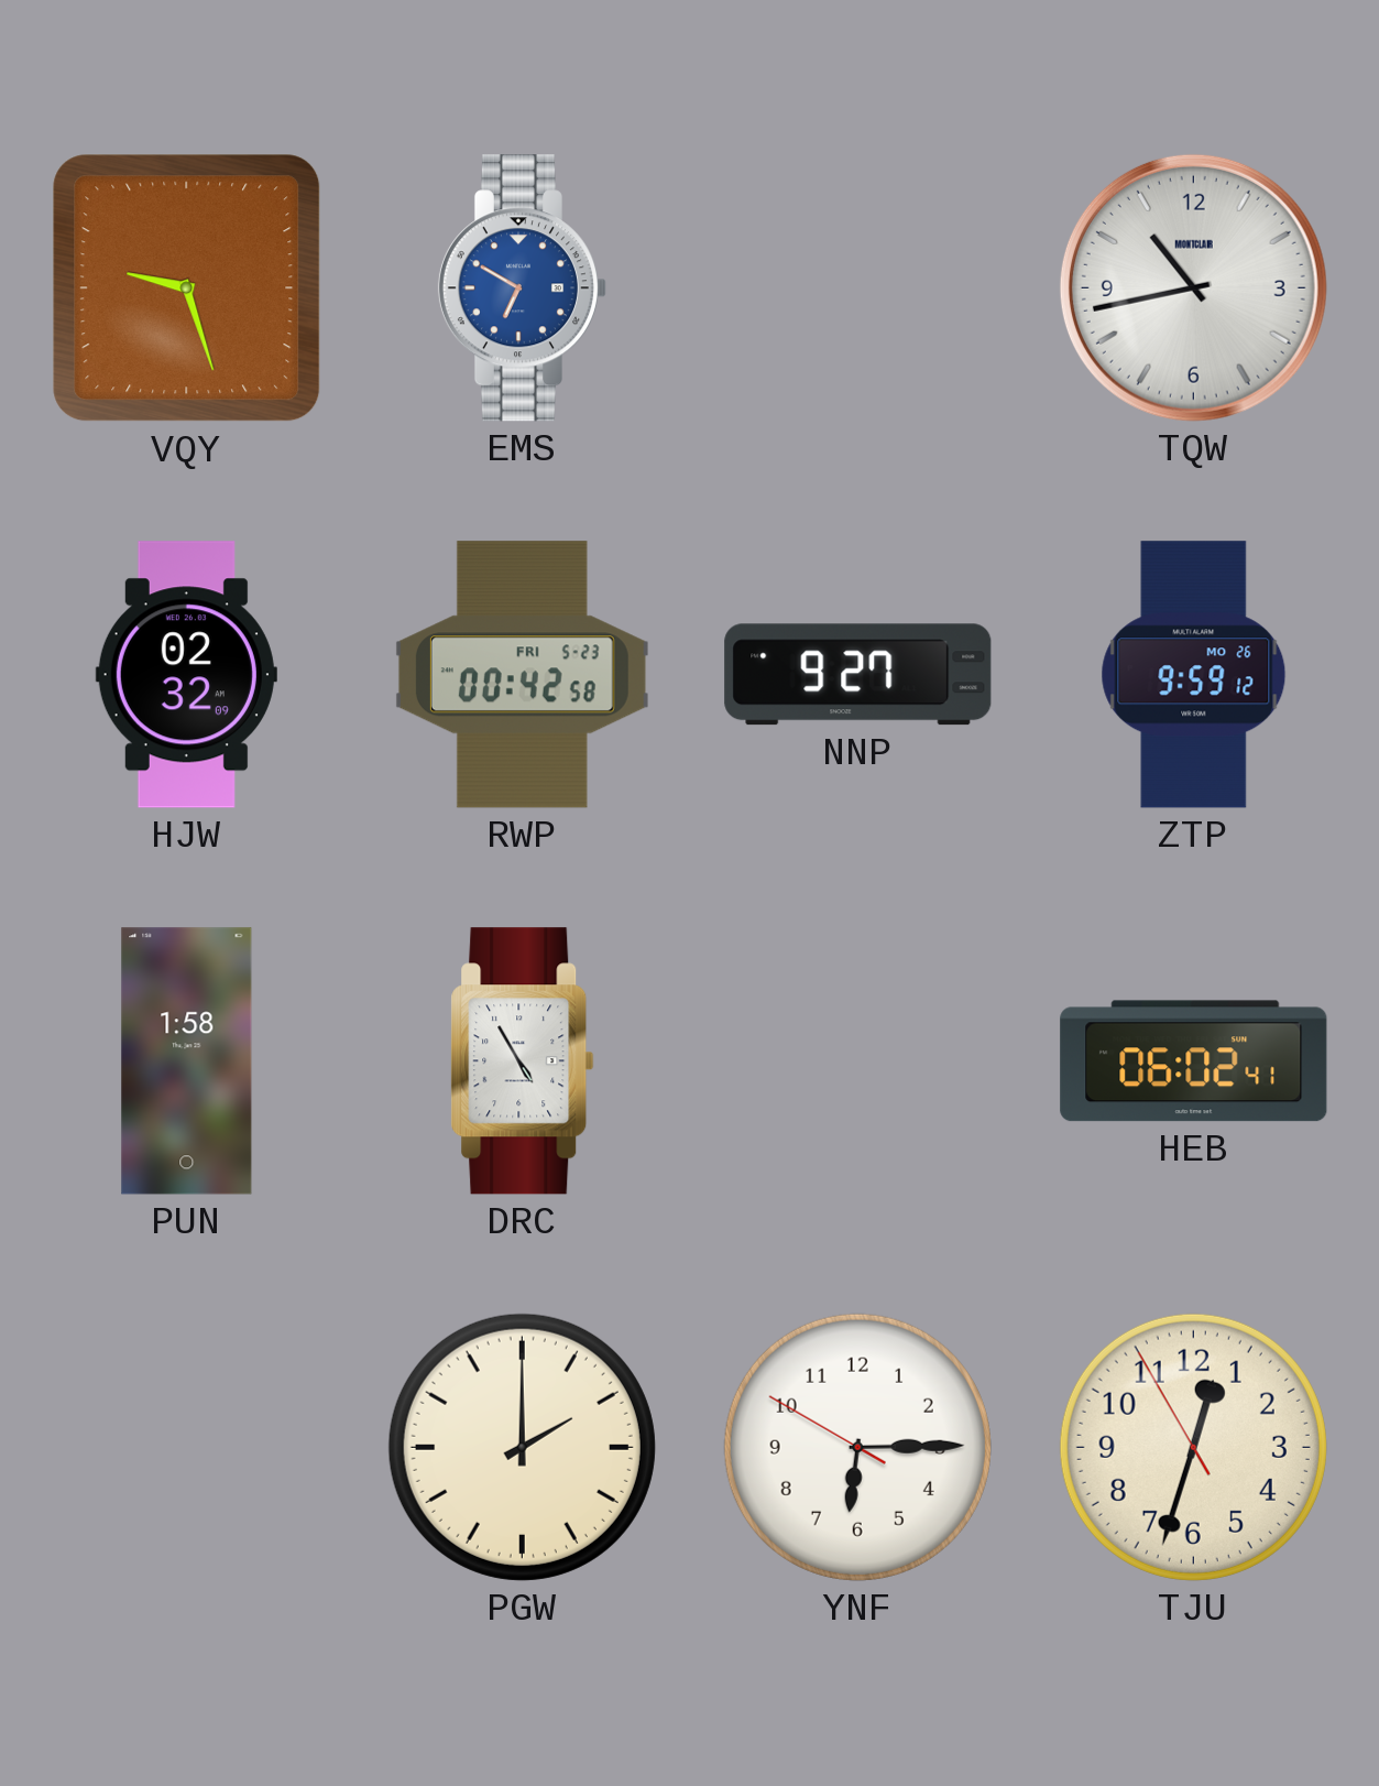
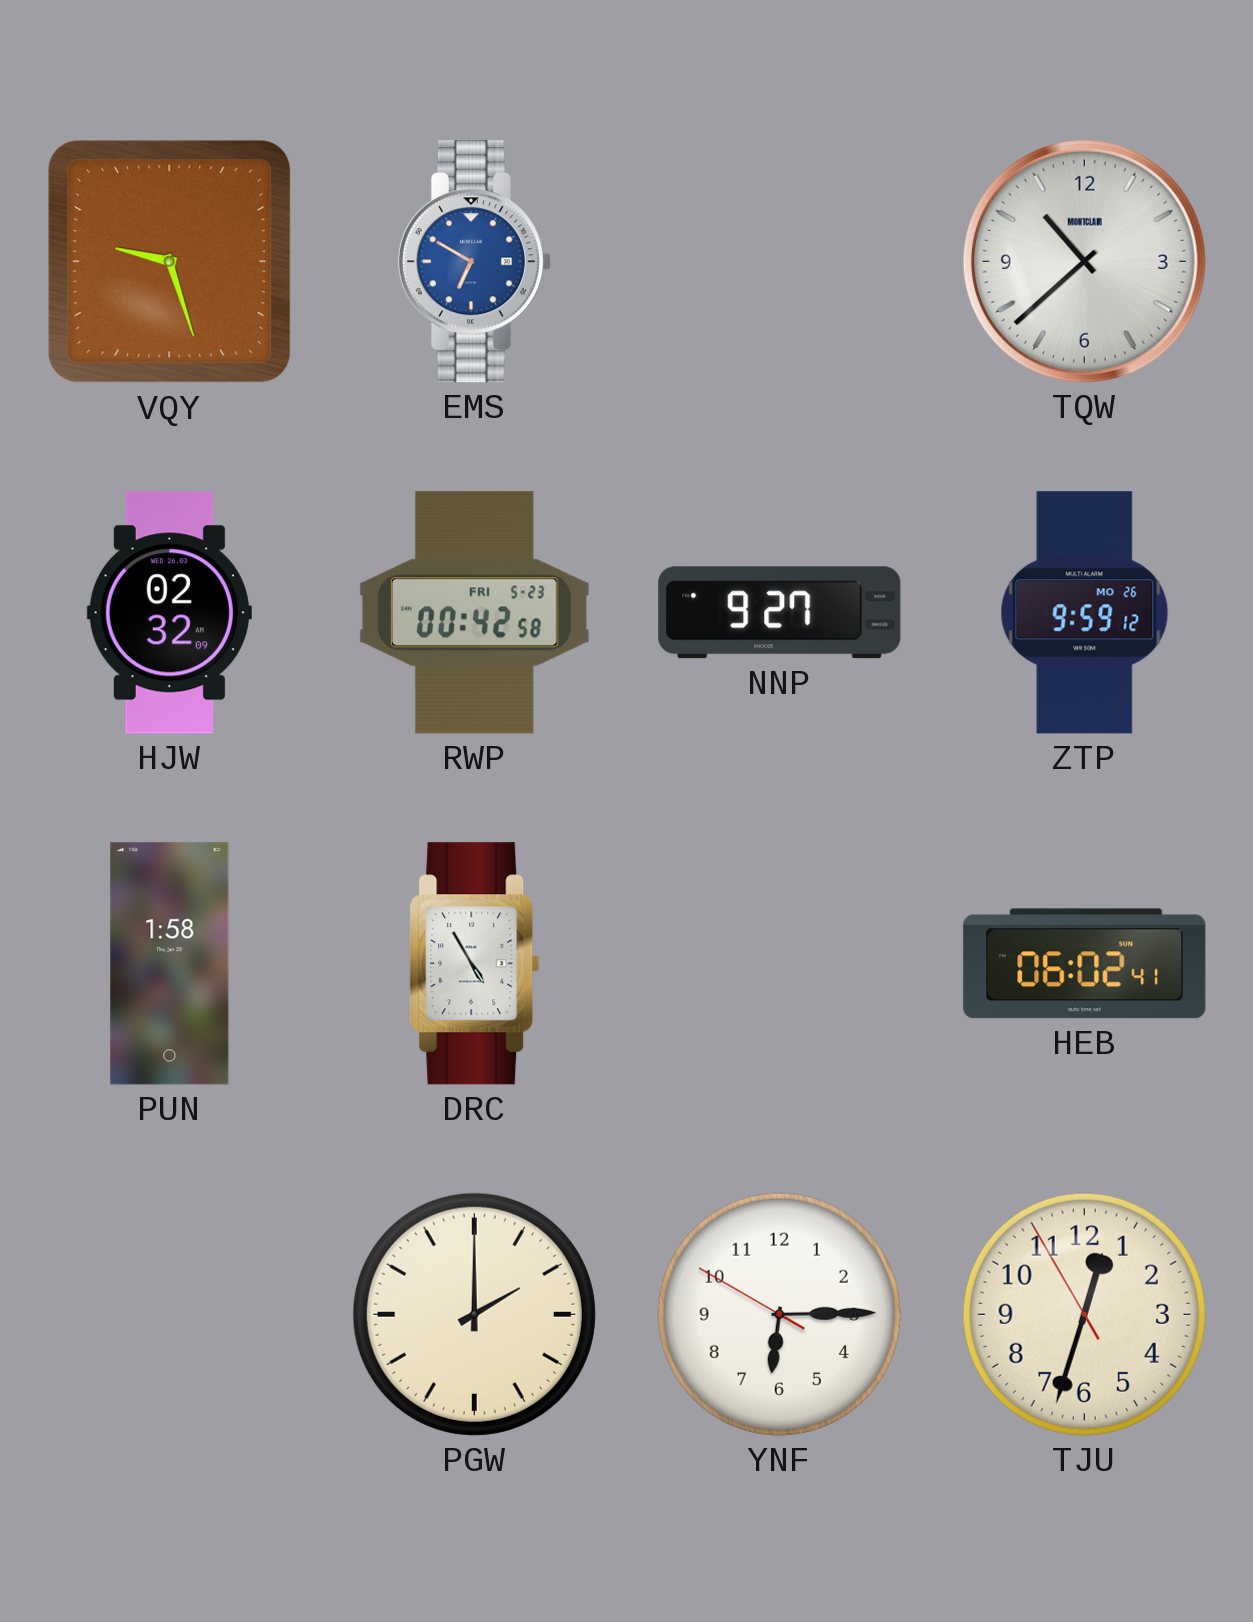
TQW: 10:43 -> 10:38
